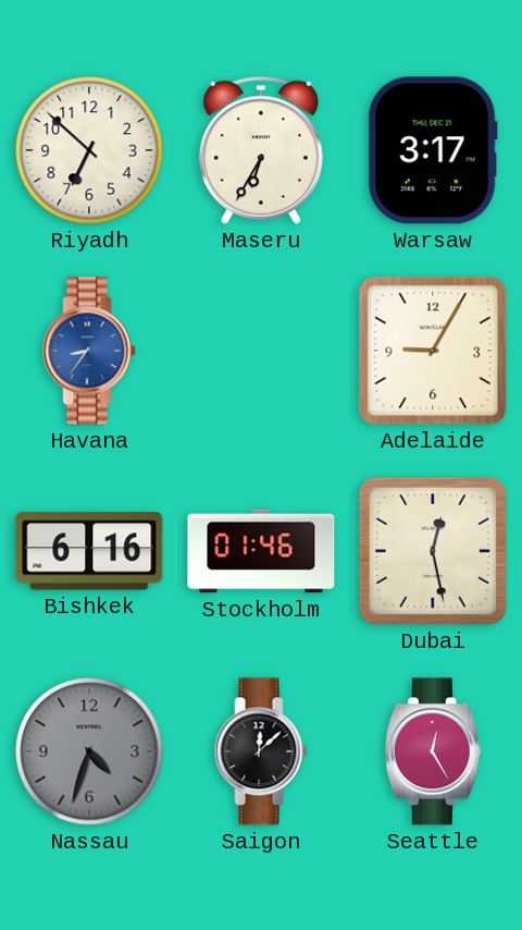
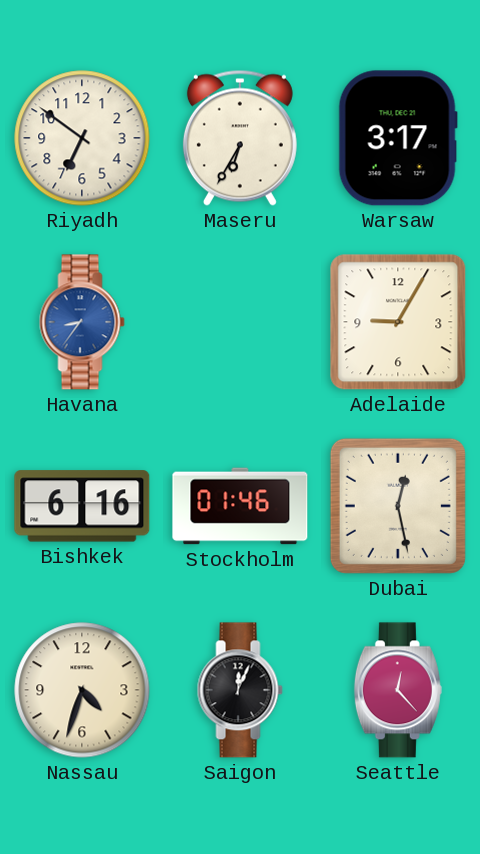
Riyadh: 6:52 -> 6:51
Nassau dial: grey -> cream
Saigon: 12:08 -> 12:04
Seattle: 12:25 -> 12:23
